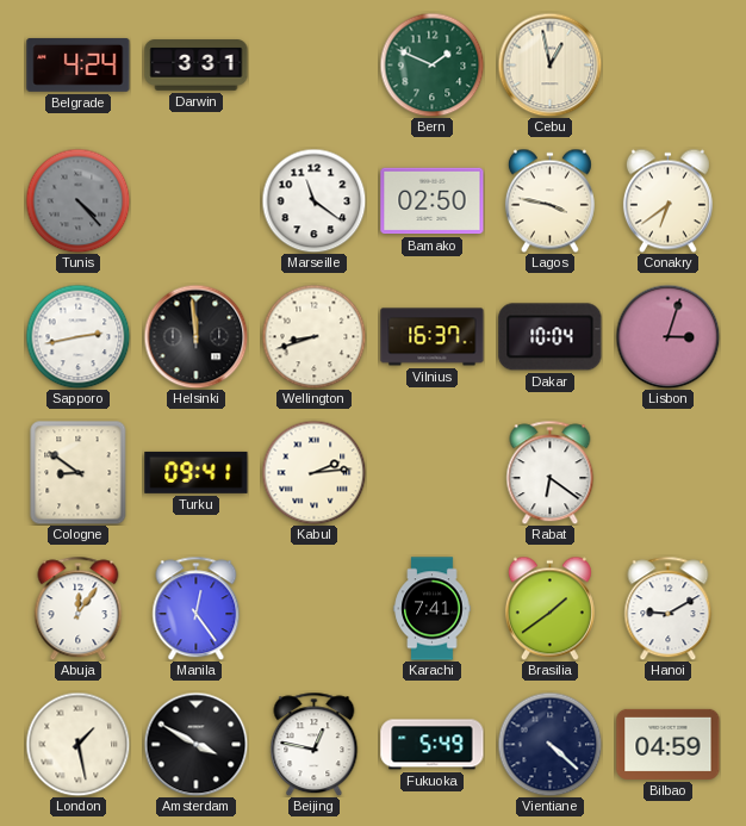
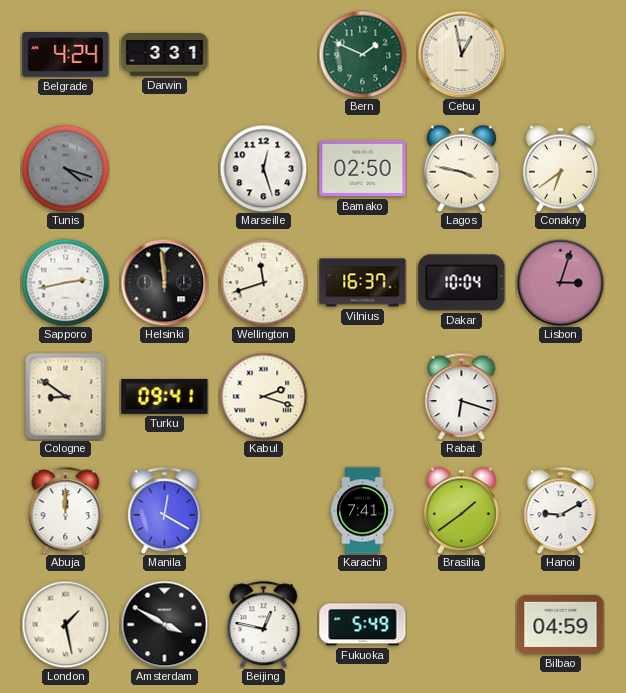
Tunis: 4:23 -> 4:18
Marseille: 11:21 -> 12:27
Wellington: 8:42 -> 11:42
Kabul: 2:14 -> 2:18
Rabat: 6:21 -> 6:18
Abuja: 12:06 -> 12:00
Manila: 12:24 -> 12:20
Vientiane: 4:22 -> none
